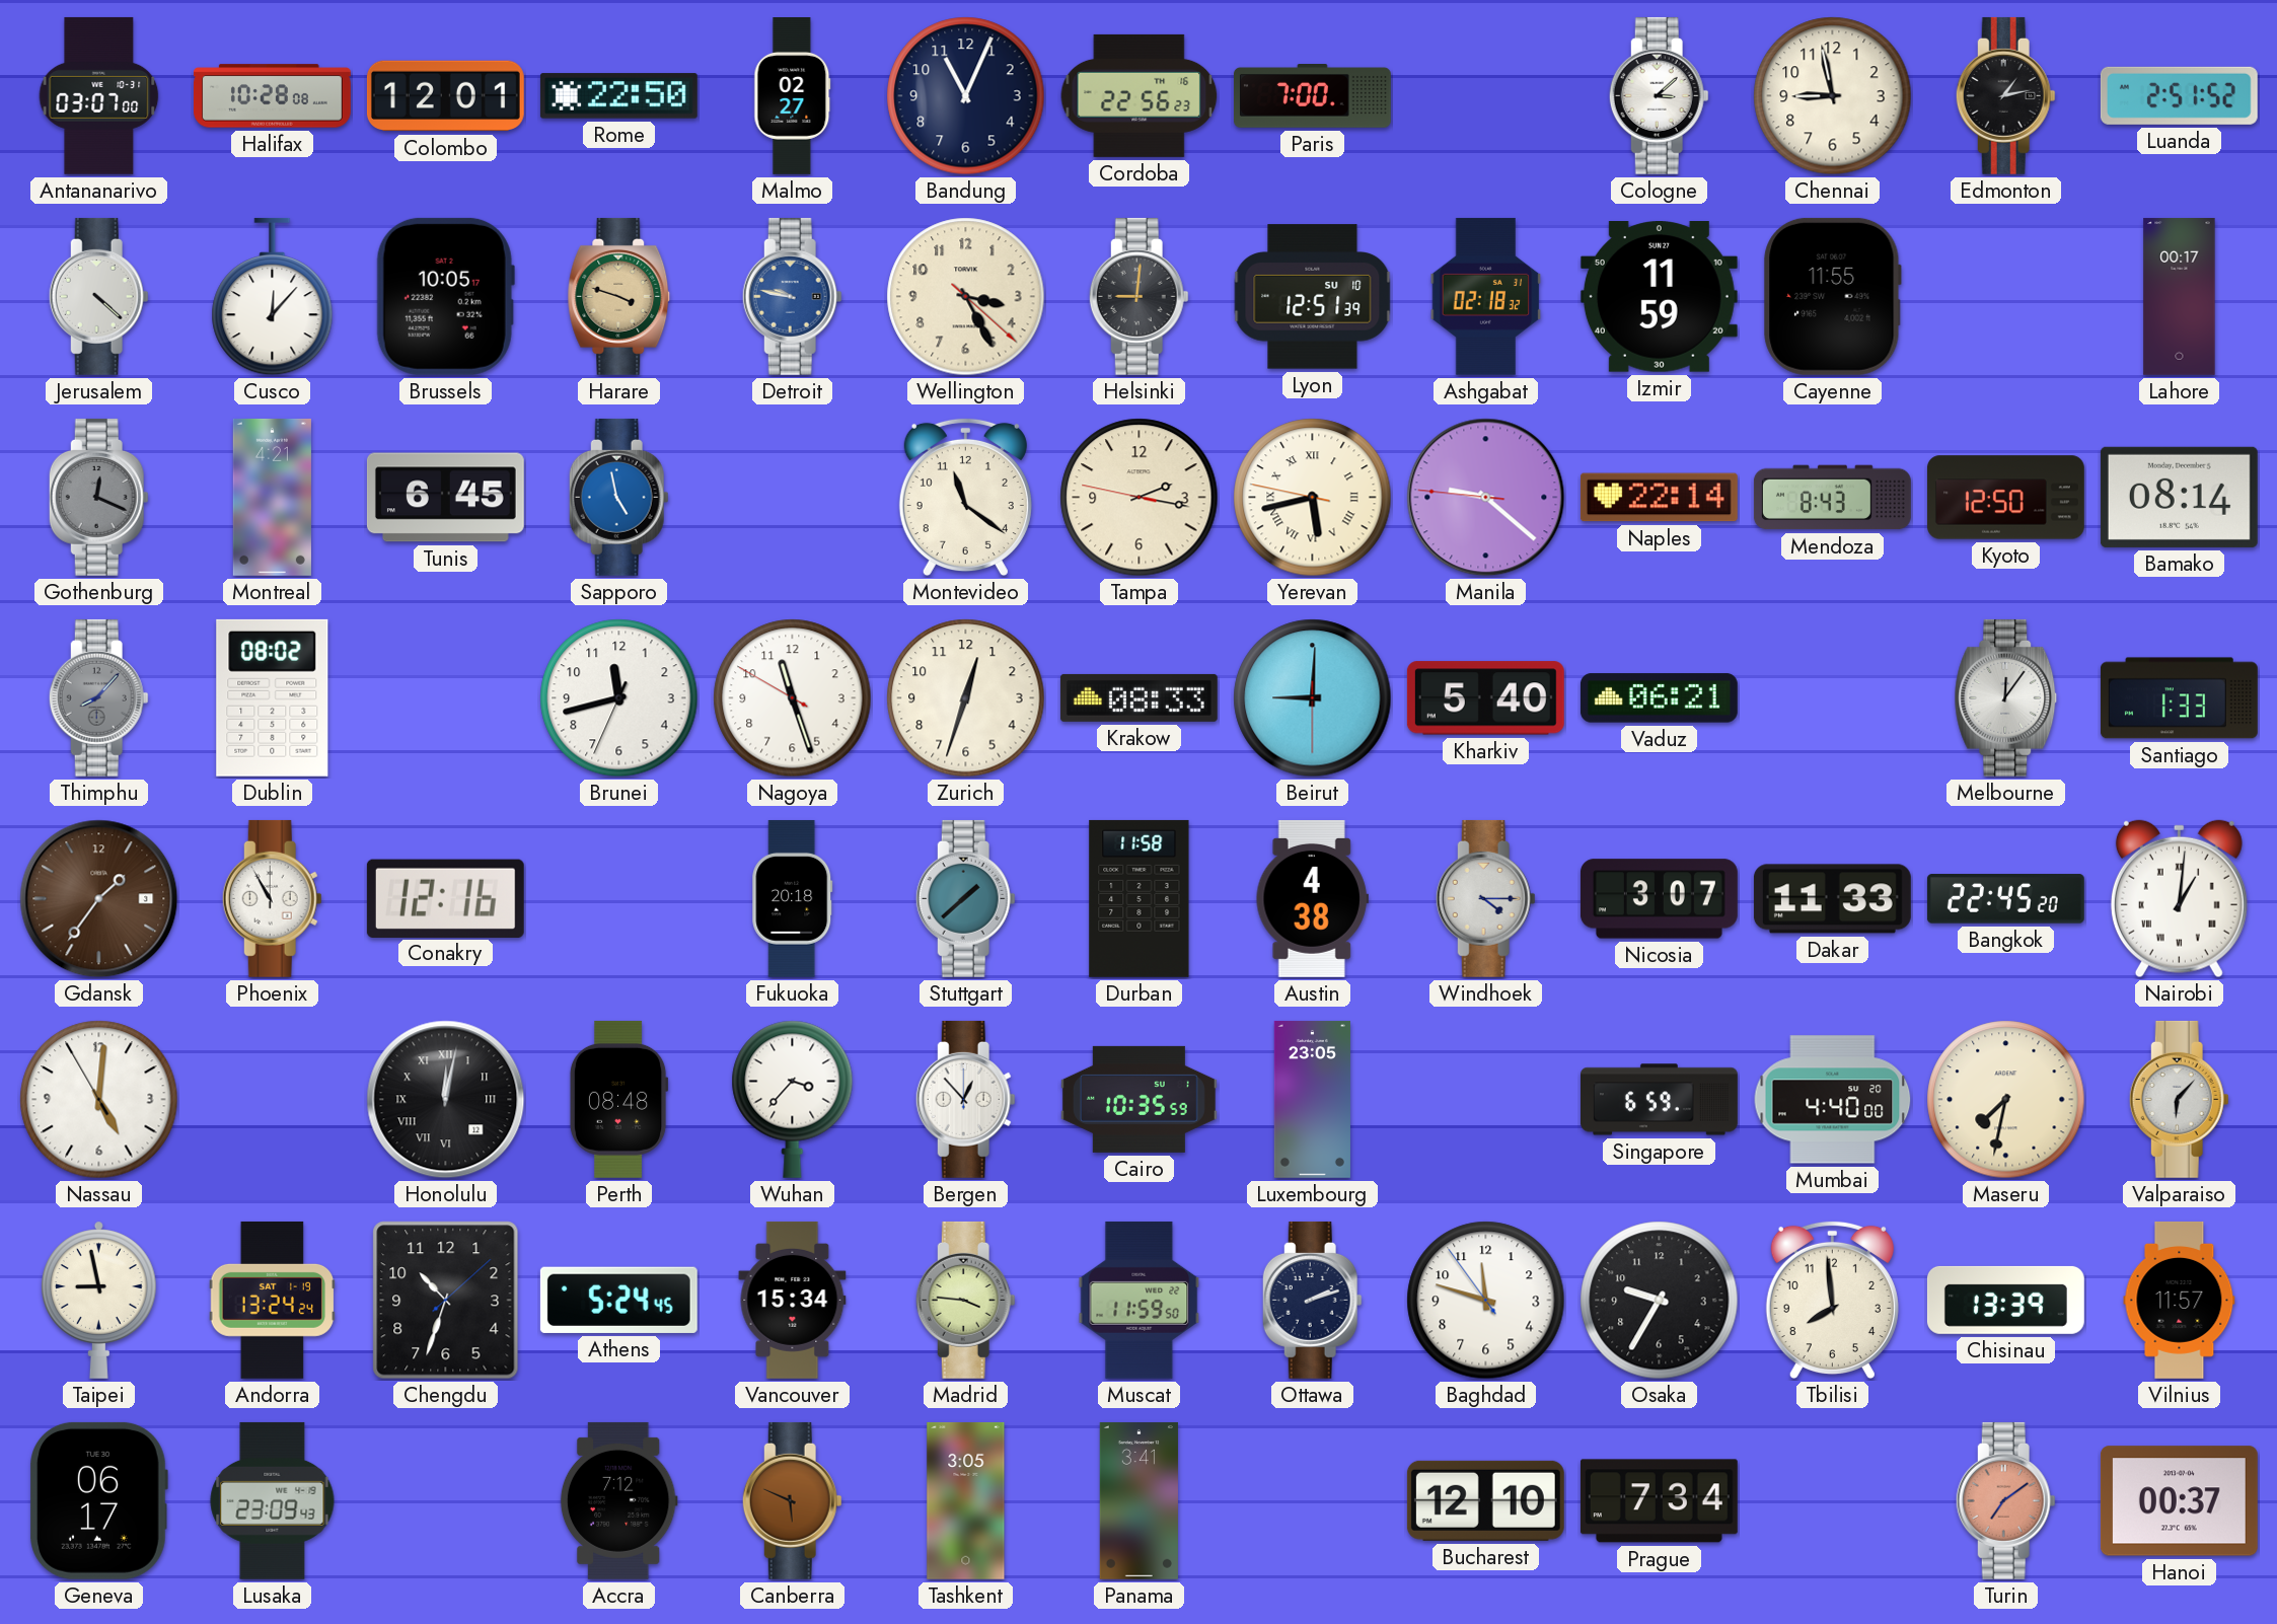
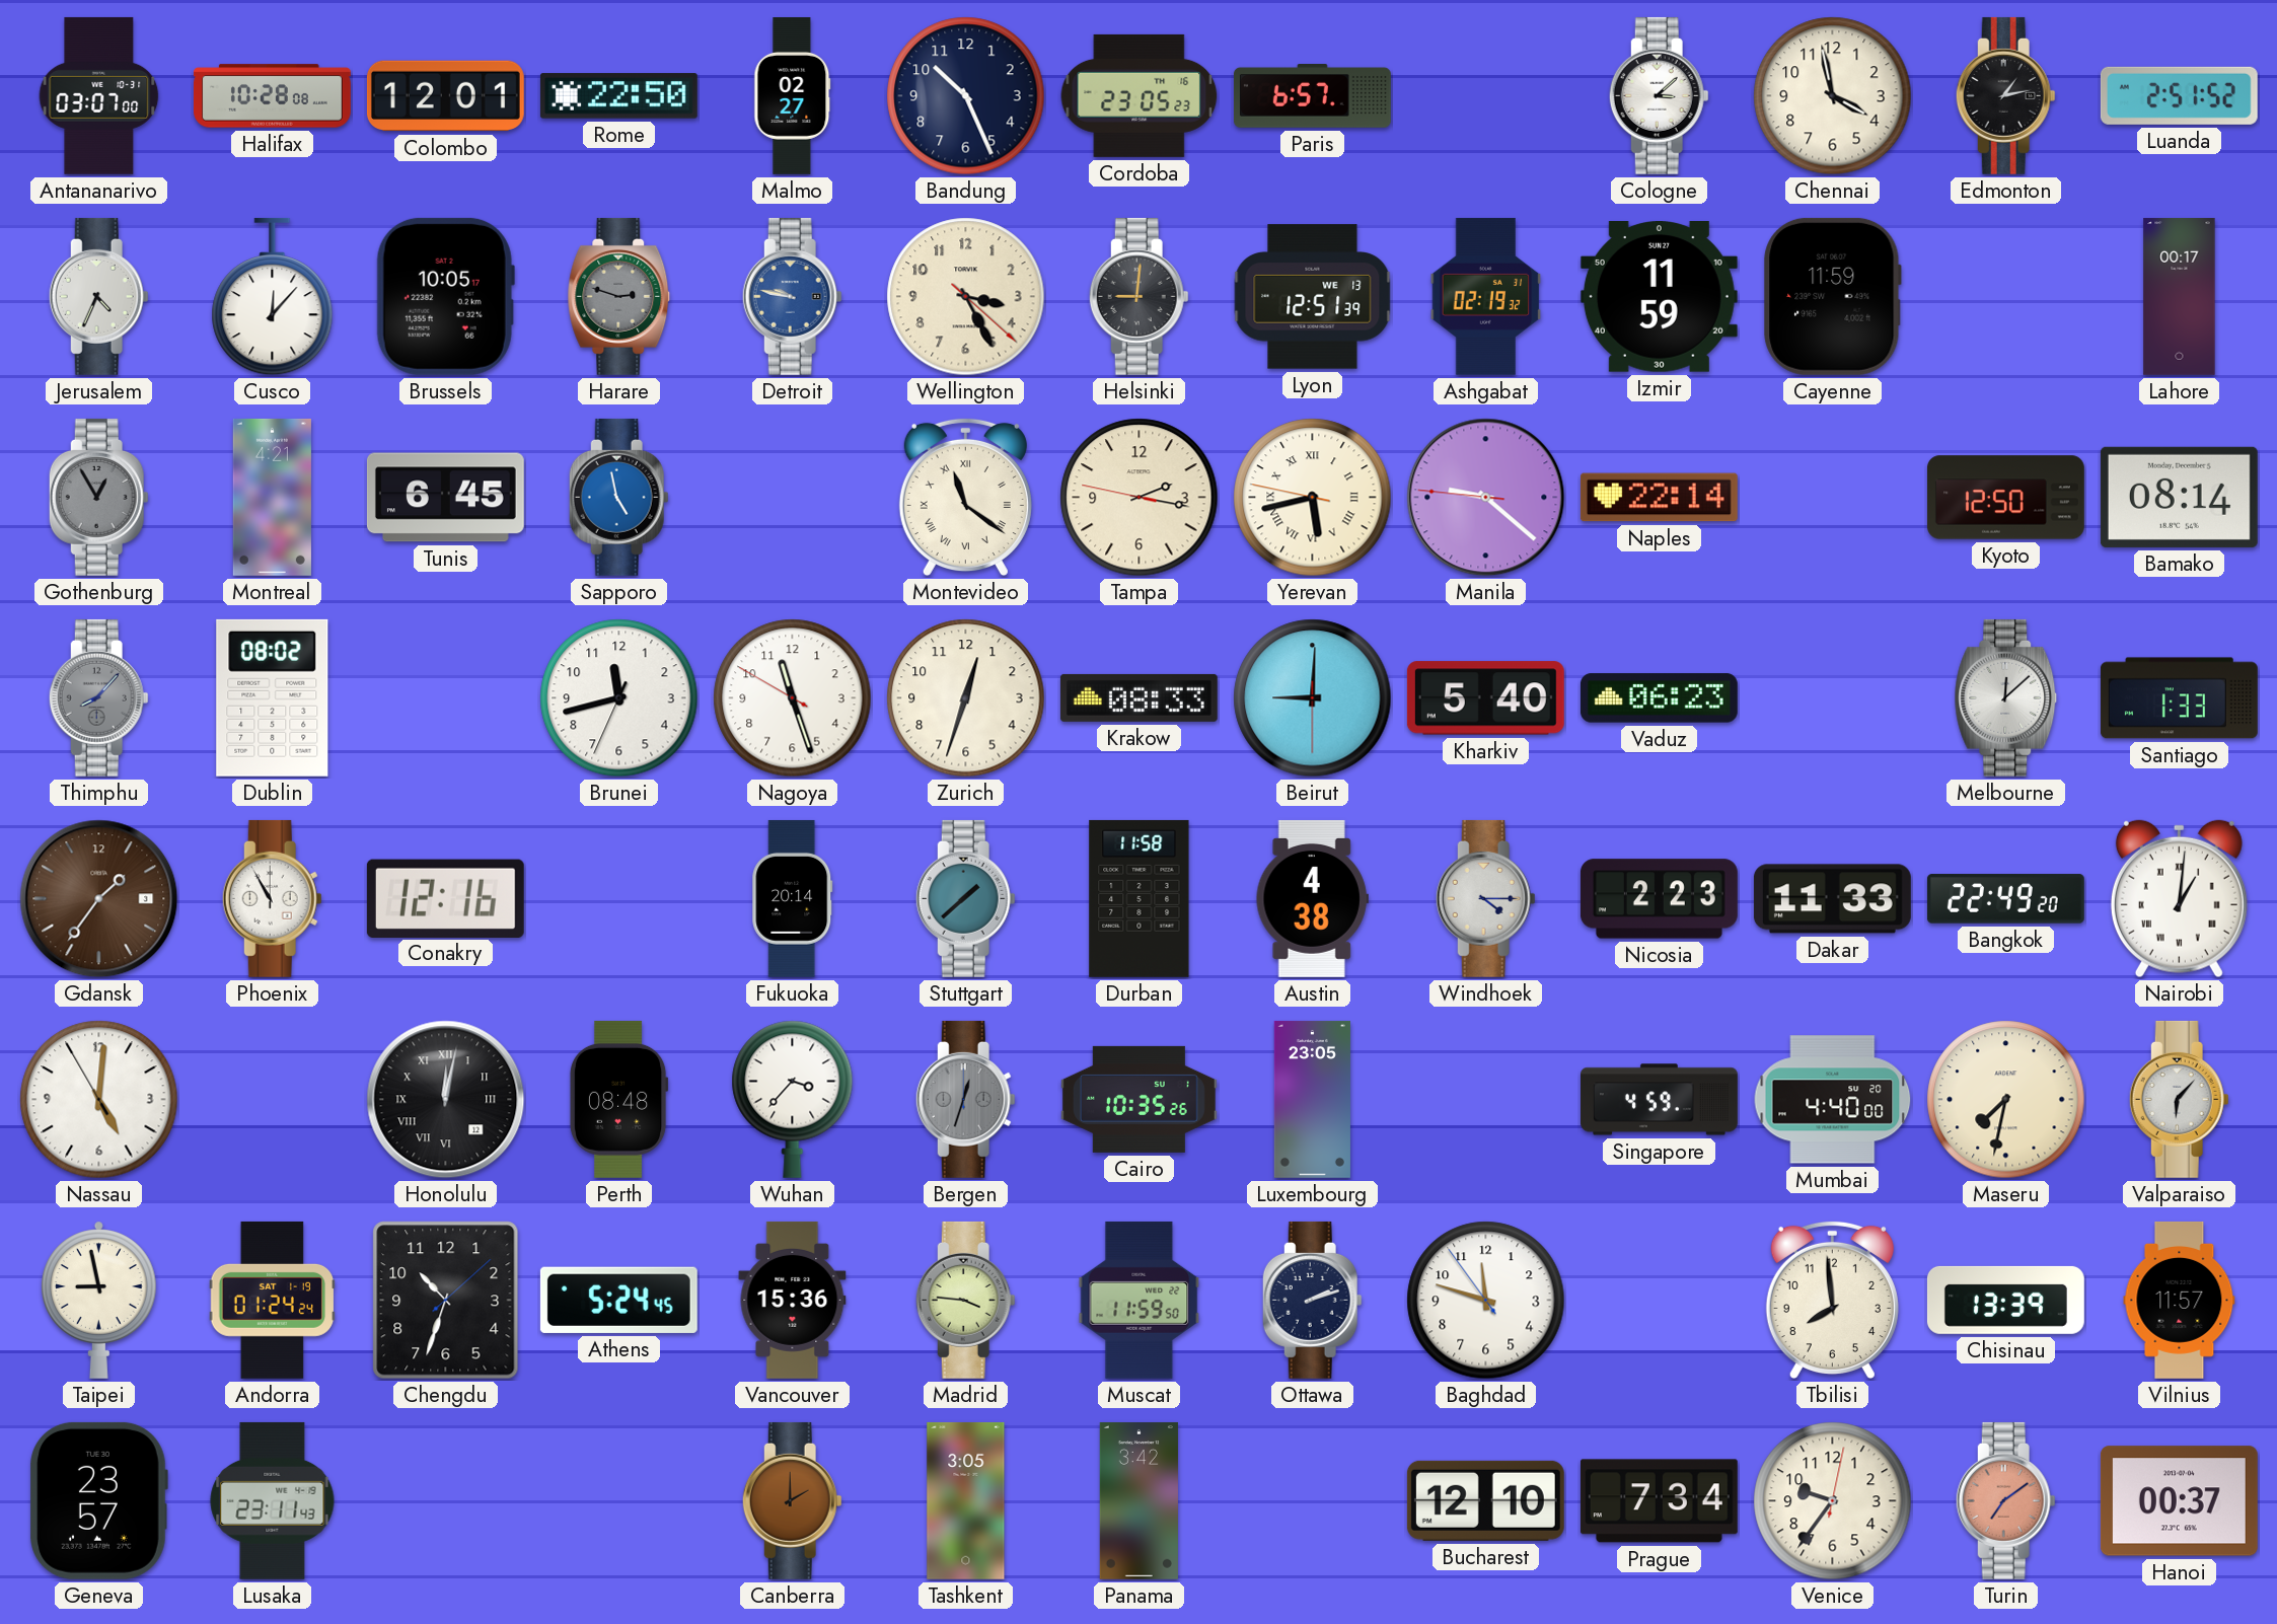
Bandung: 11:04 -> 10:26
Cordoba: 22:56 -> 23:05
Paris: 7:00 -> 6:57
Chennai: 8:58 -> 3:58
Jerusalem: 4:22 -> 4:34
Harare: 3:48 -> 2:48
Harare dial: champagne -> grey
Lyon date: SU 10 -> WE 13
Ashgabat: 02:18 -> 02:19
Cayenne: 11:55 -> 11:59
Gothenburg: 12:19 -> 12:55
Montevideo numerals: Arabic -> Roman
Mendoza: 8:43 -> none
Vaduz: 06:21 -> 06:23
Melbourne: 12:06 -> 12:08
Fukuoka: 20:18 -> 20:14
Nicosia: 3:07 -> 2:23
Bangkok: 22:45 -> 22:49
Bergen: 12:53 -> 12:33
Bergen dial: white -> grey
Cairo: 10:35:59 -> 10:35:26
Singapore: 6:59 -> 4:59
Andorra: 13:24 -> 01:24
Vancouver: 15:34 -> 15:36
Osaka: 9:35 -> none
Geneva: 06:17 -> 23:57
Lusaka: 23:09 -> 23:11
Accra: 7:12 -> none
Canberra: 5:49 -> 2:00
Panama: 3:41 -> 3:42
Venice: none -> 9:36
